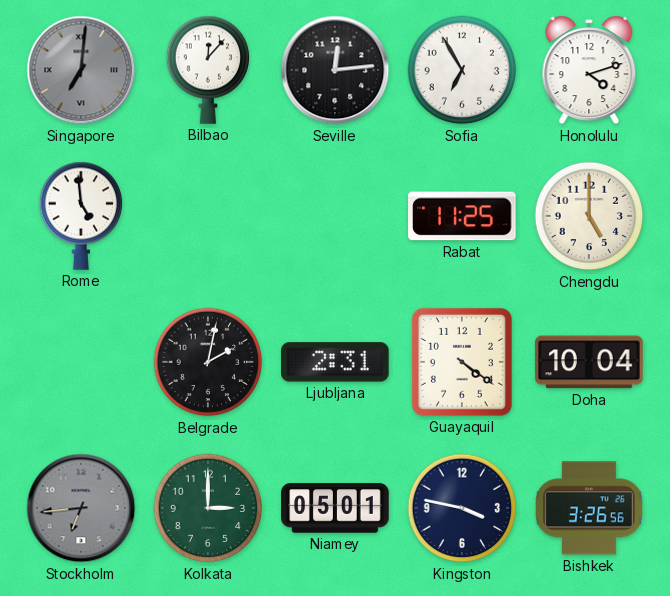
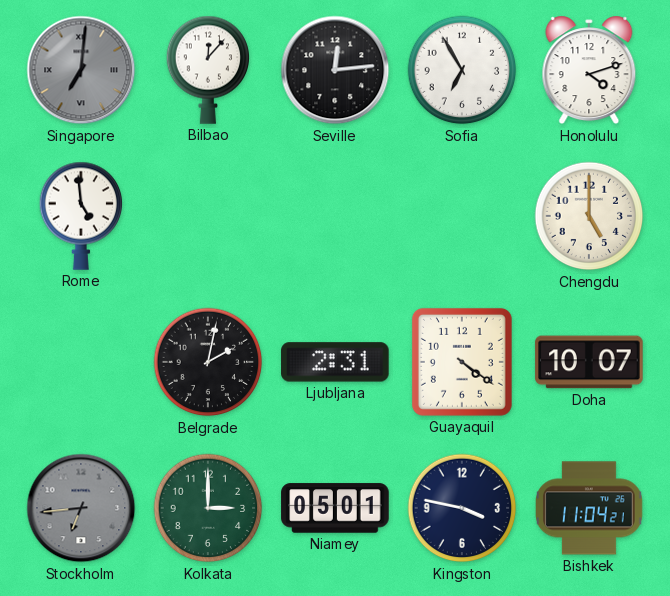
Rabat: 11:25 -> none
Doha: 10:04 -> 10:07
Bishkek: 3:26 -> 11:04
